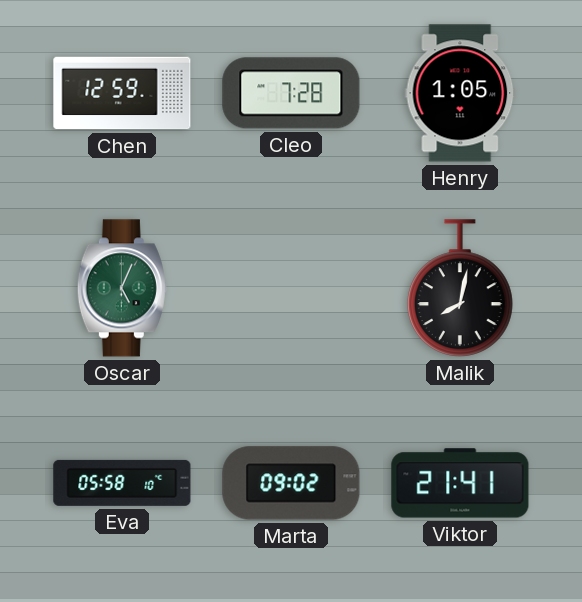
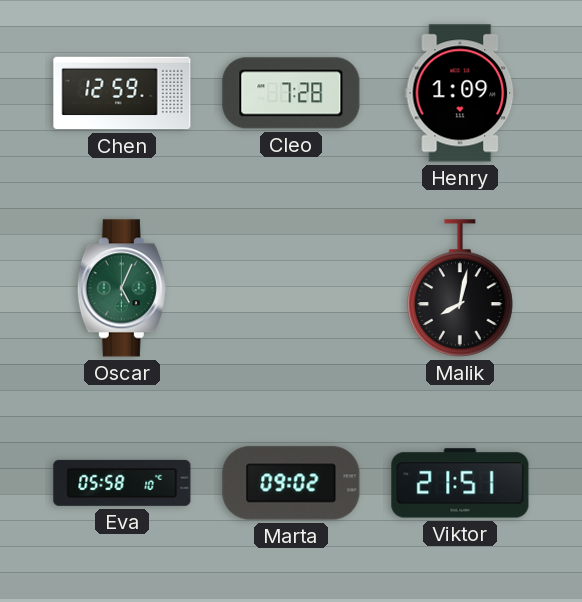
Henry: 1:05 -> 1:09
Viktor: 21:41 -> 21:51
